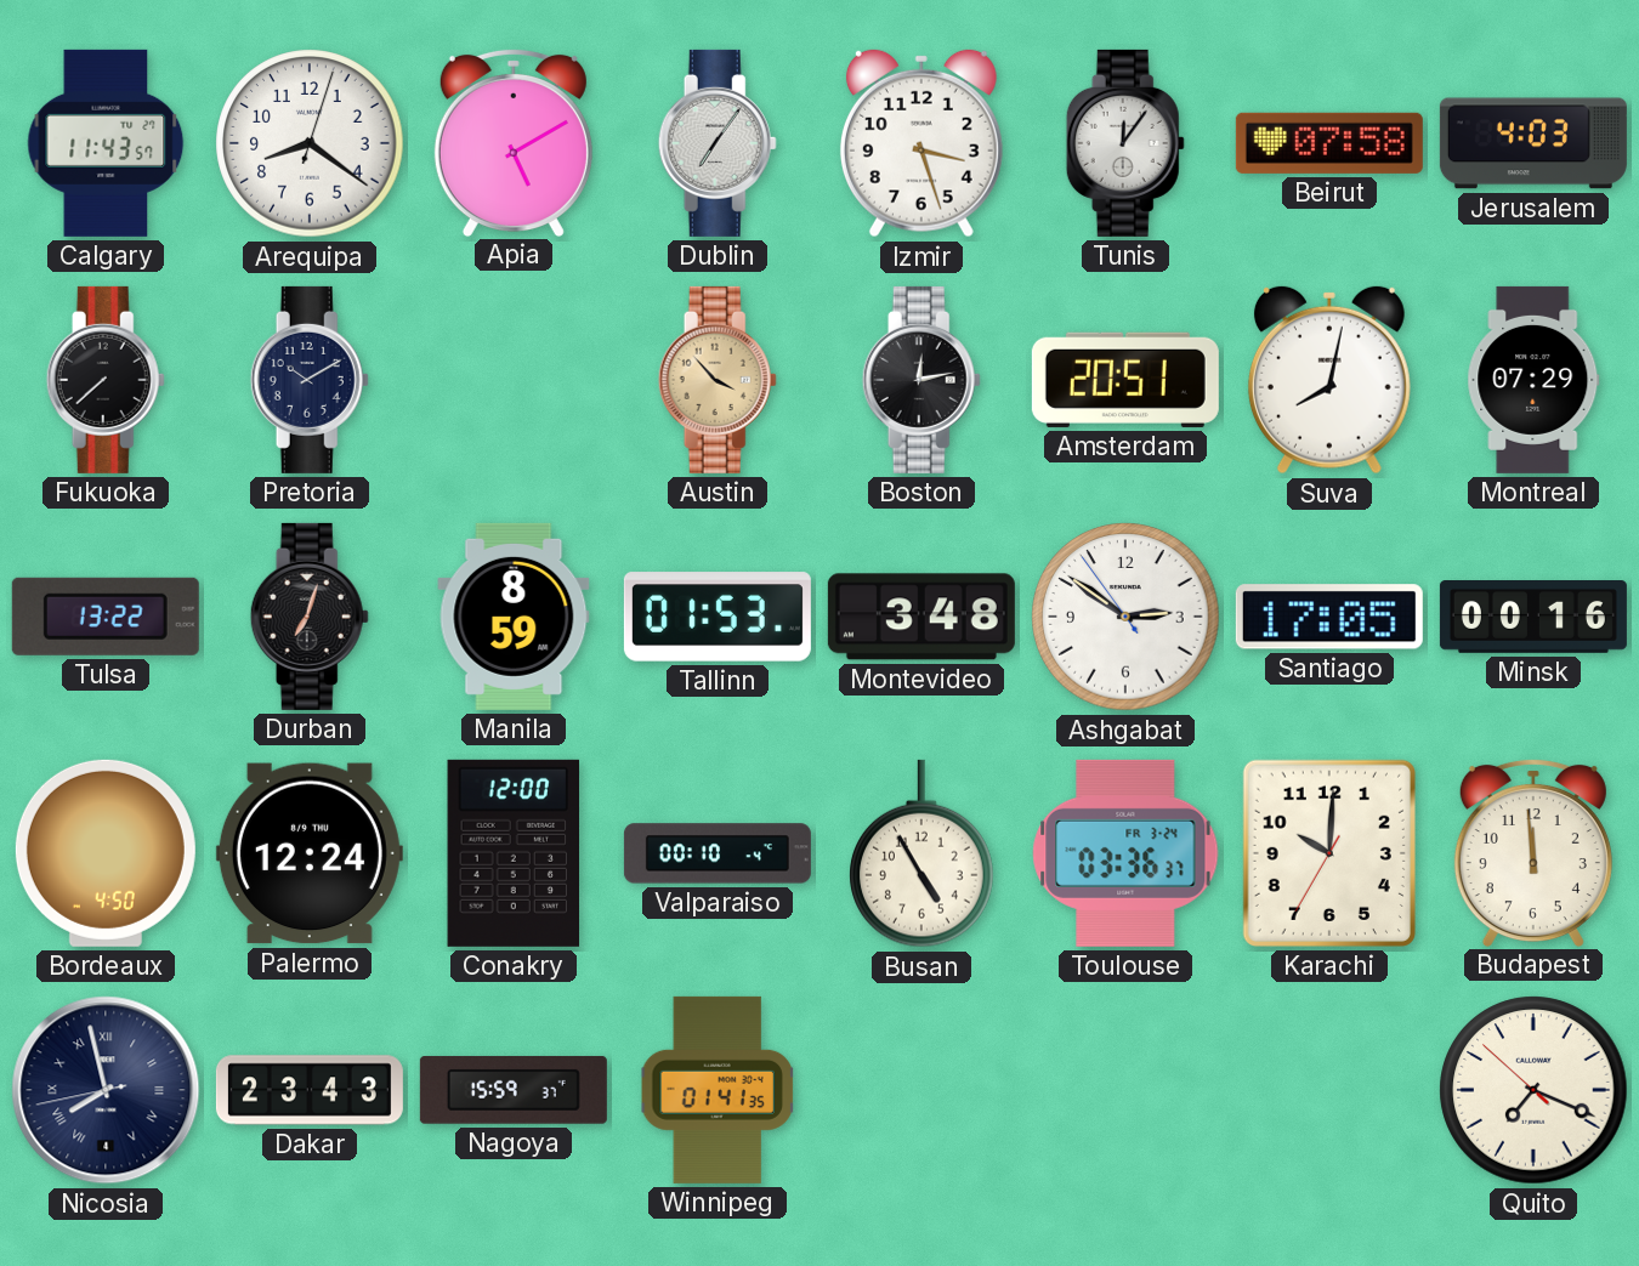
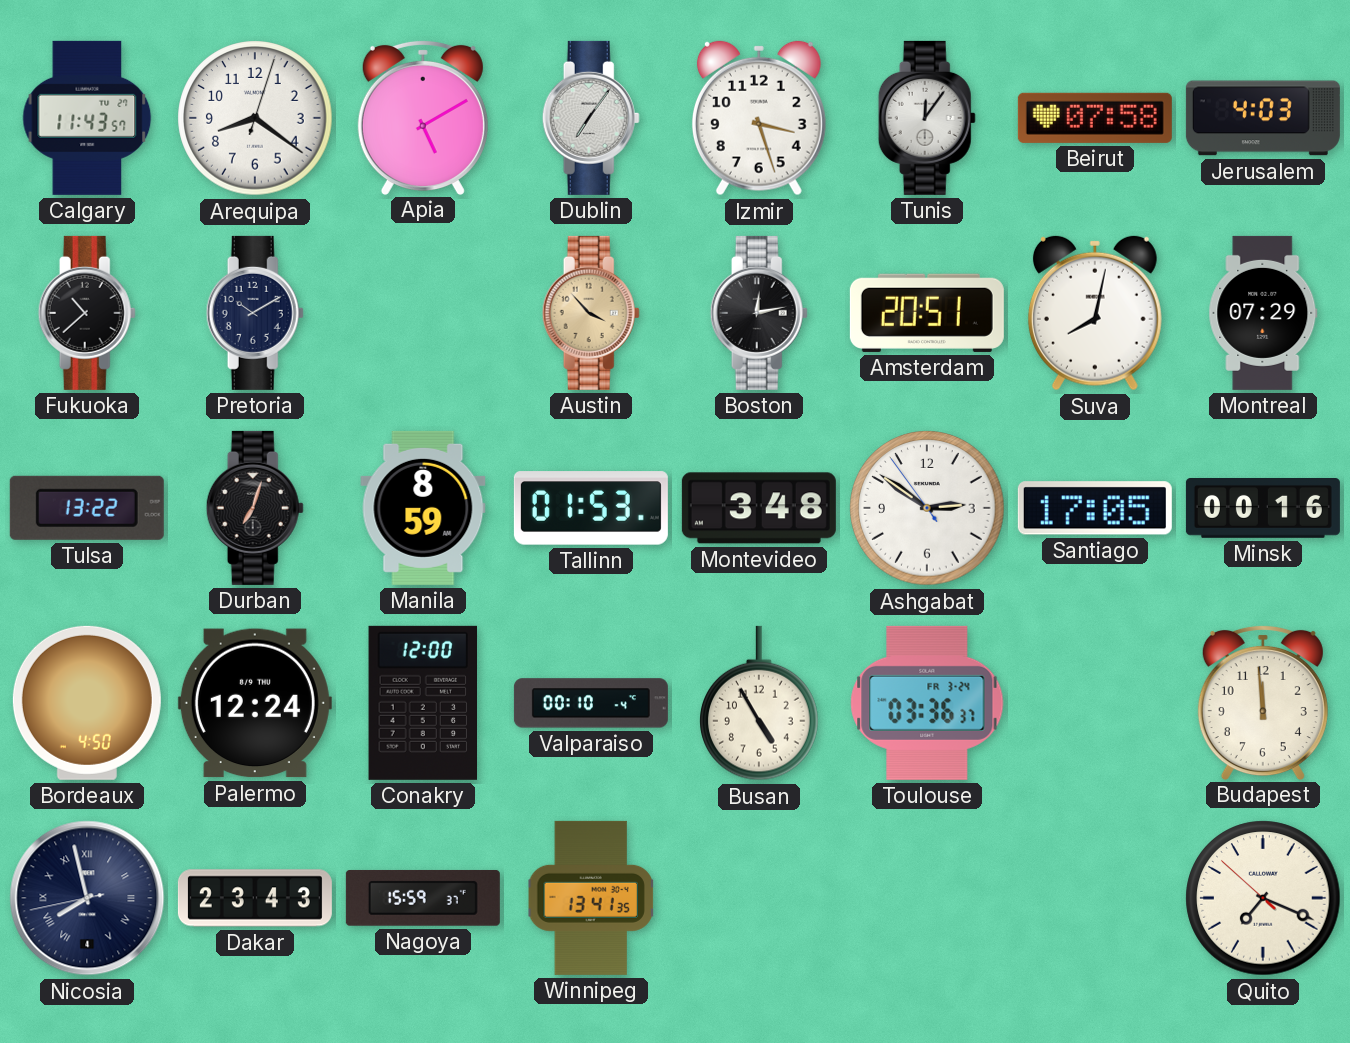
Fukuoka: 7:38 -> 10:38
Karachi: 10:00 -> none
Winnipeg: 01:41 -> 13:41
